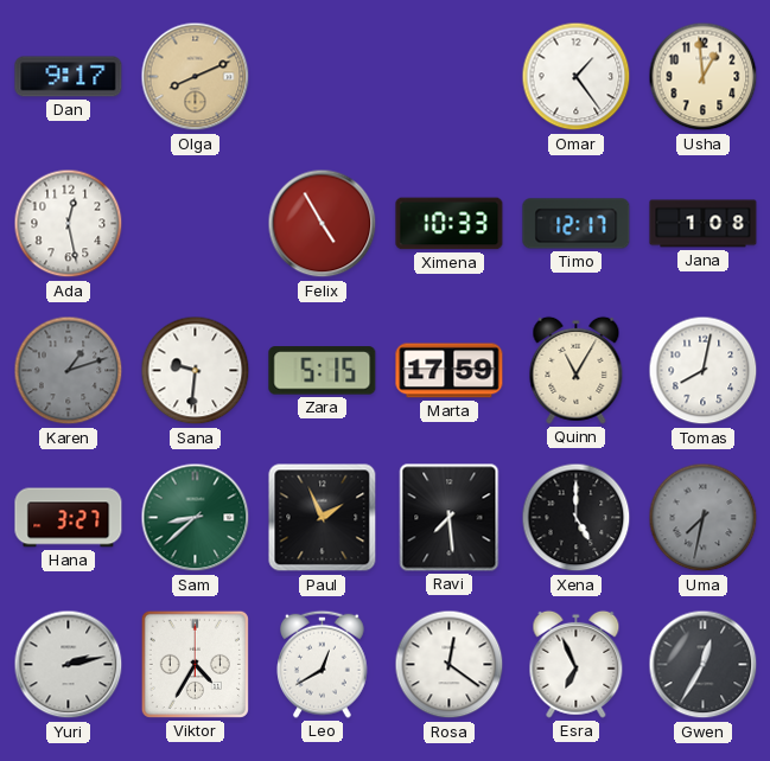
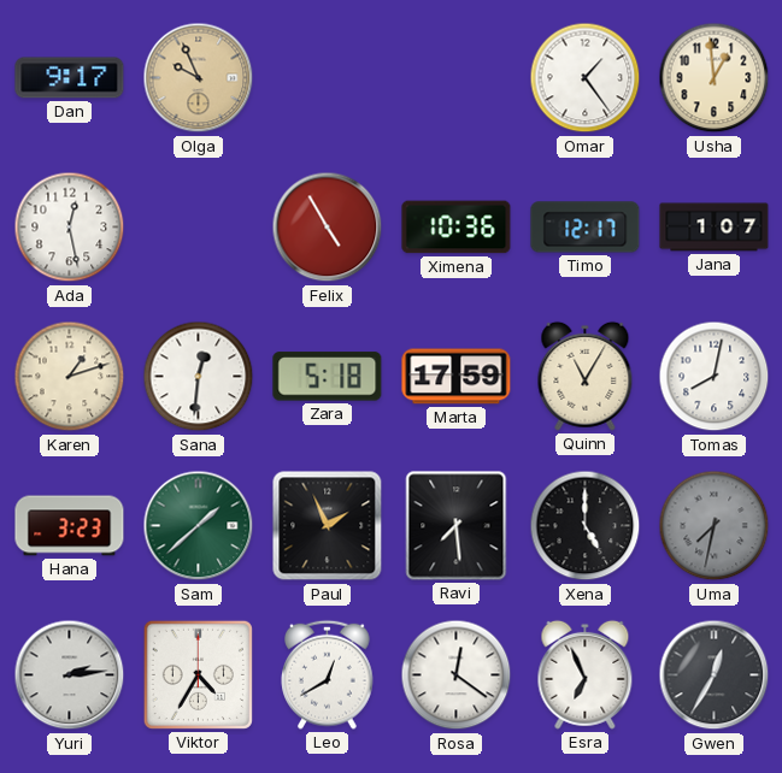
Olga: 8:11 -> 9:56
Ximena: 10:33 -> 10:36
Jana: 1:08 -> 1:07
Karen dial: grey -> cream
Sana: 9:31 -> 12:31
Zara: 5:15 -> 5:18
Hana: 3:27 -> 3:23
Sam: 8:38 -> 1:38
Yuri: 2:13 -> 2:14
